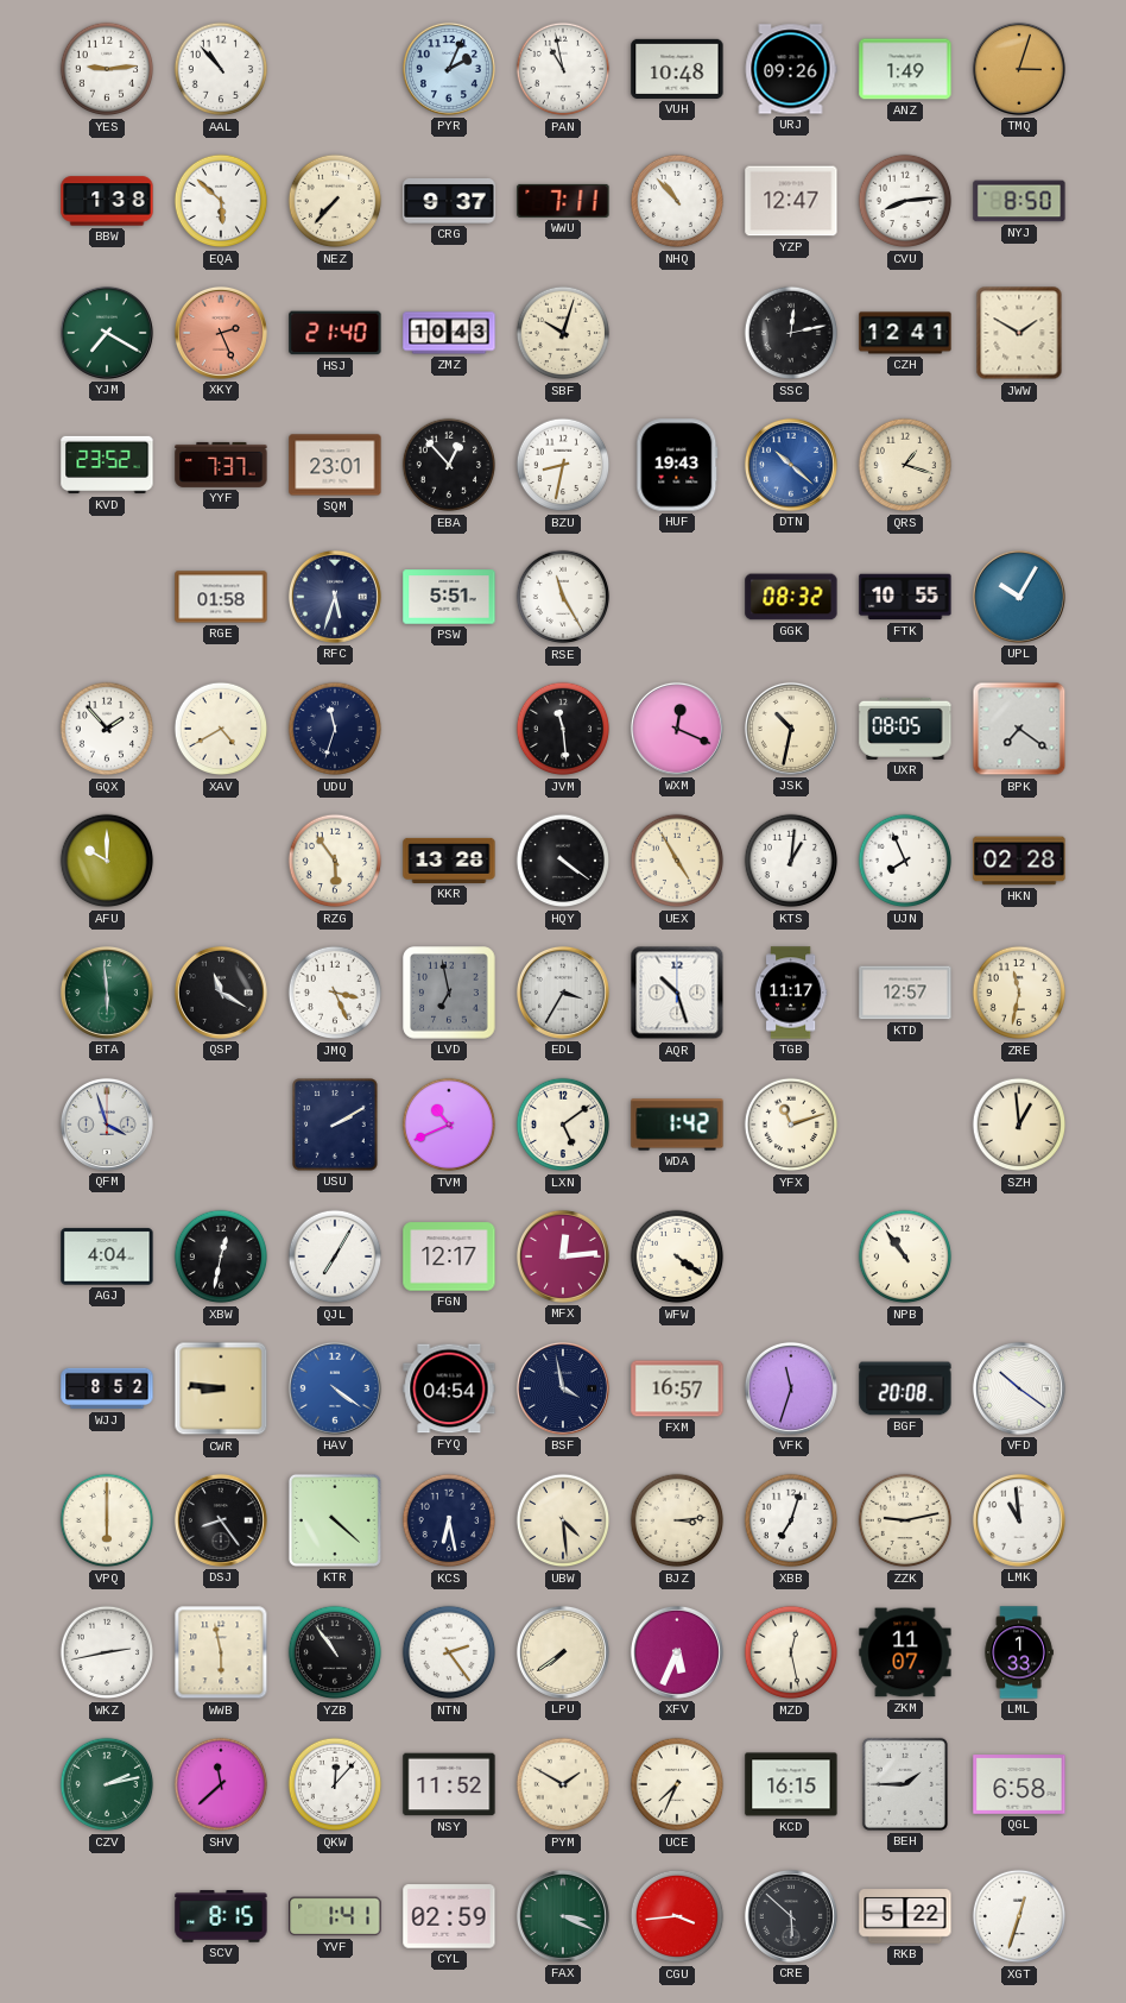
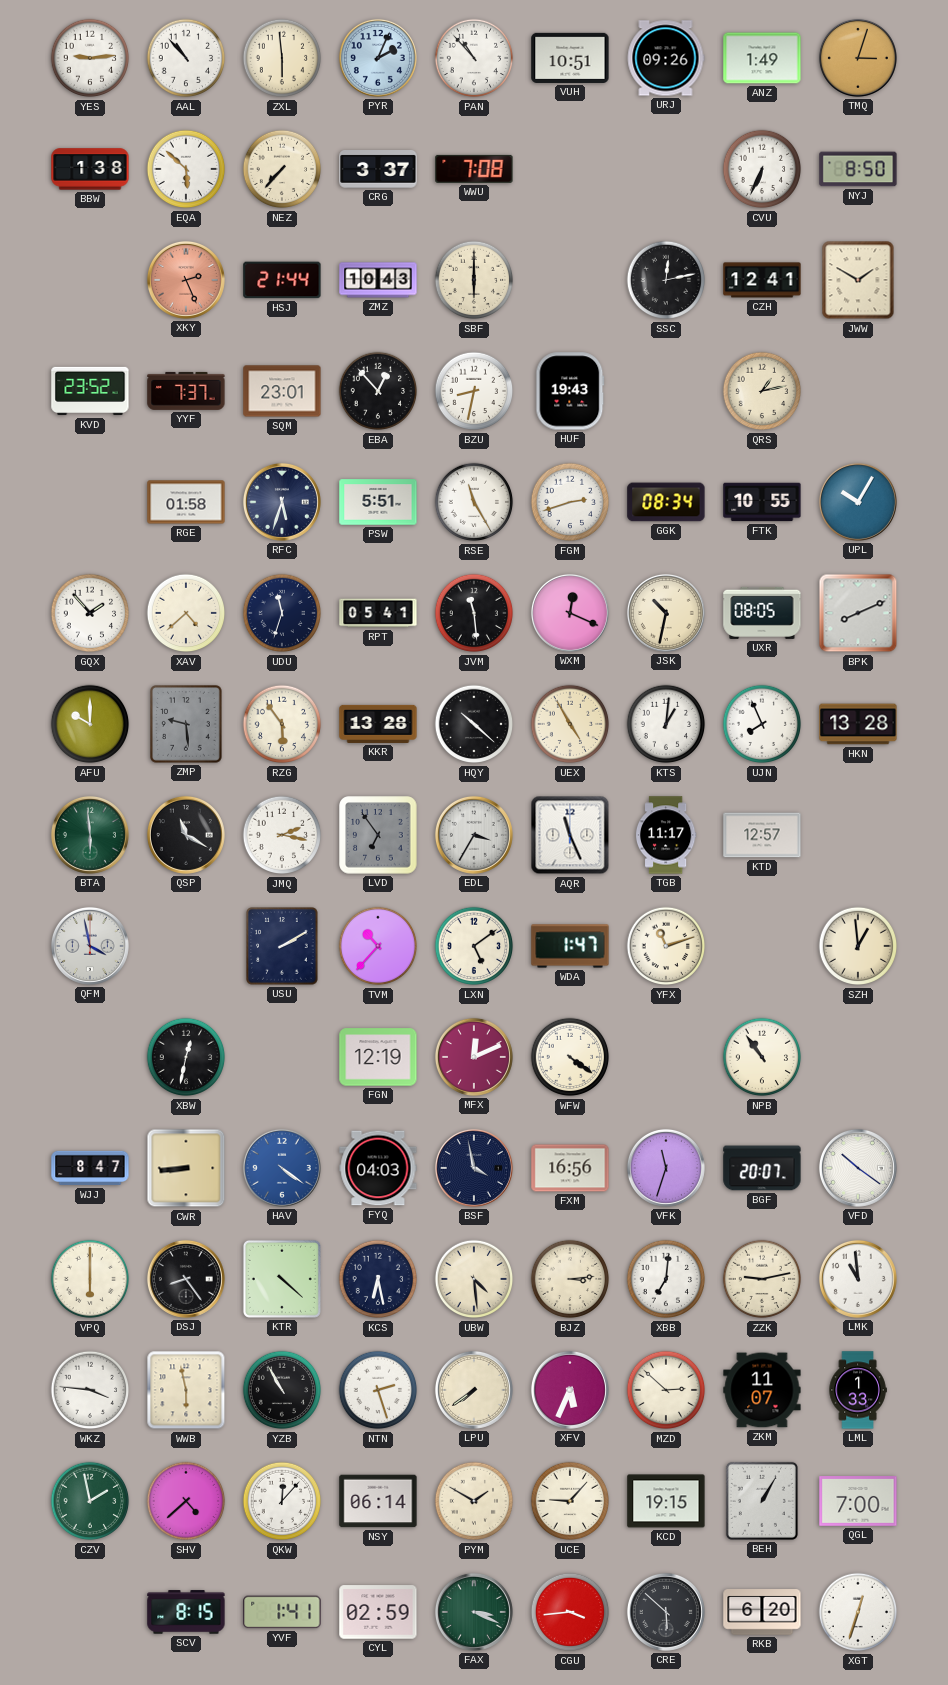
ZXL: none -> 5:59
PAN: 10:58 -> 10:53
VUH: 10:48 -> 10:51
CRG: 9:37 -> 3:37
WWU: 7:11 -> 7:08
NHQ: 10:53 -> none
YZP: 12:47 -> none
CVU: 8:14 -> 6:34
YJM: 7:20 -> none
HSJ: 21:40 -> 21:44
SBF: 10:03 -> 6:00
DTN: 10:22 -> none
QRS: 1:18 -> 1:13
FGM: none -> 2:42
GGK: 08:32 -> 08:34
XAV: 4:40 -> 4:38
RPT: none -> 05:41
BPK: 7:21 -> 8:11
ZMP: none -> 9:29
HQY: 4:21 -> 10:22
HKN: 02:28 -> 13:28
JMQ: 3:26 -> 2:17
LVD: 6:58 -> 6:54
AQR: 10:27 -> 11:26
ZRE: 11:32 -> none
QFM: 3:57 -> 3:58
TVM: 10:41 -> 10:37
WDA: 1:42 -> 1:47
AGJ: 4:04 -> none
QJL: 7:05 -> none
FGN: 12:17 -> 12:19
MFX: 12:14 -> 12:11
WJJ: 8:52 -> 8:47
CWR: 8:46 -> 8:44
FYQ: 04:54 -> 04:03
FXM: 16:57 -> 16:56
BGF: 20:08 -> 20:07
XBB: 7:03 -> 7:01
WKZ: 2:43 -> 3:46
YZB: 10:54 -> 10:55
NTN: 2:24 -> 2:27
MZD: 12:28 -> 2:52
CZV: 2:13 -> 1:58
SHV: 11:38 -> 4:38
NSY: 11:52 -> 06:14
UCE: 7:34 -> 9:07
KCD: 16:15 -> 19:15
BEH: 1:45 -> 1:05
QGL: 6:58 -> 7:00
RKB: 5:22 -> 6:20
